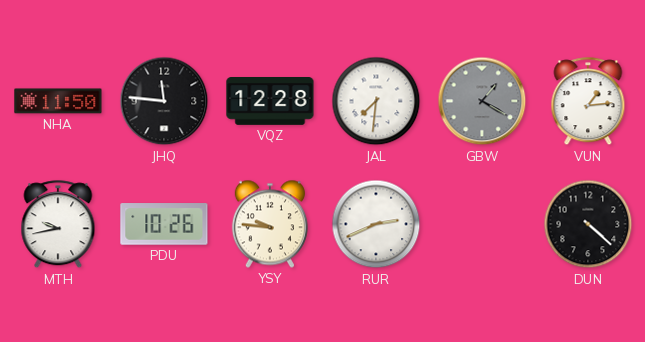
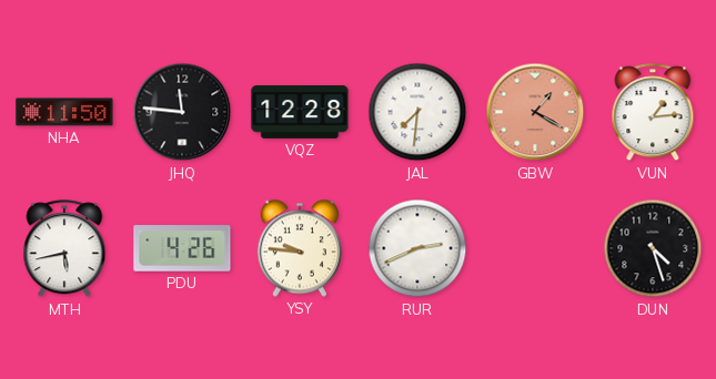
GBW dial: grey -> salmon
MTH: 9:43 -> 5:43
PDU: 10:26 -> 4:26
DUN: 4:22 -> 4:27
